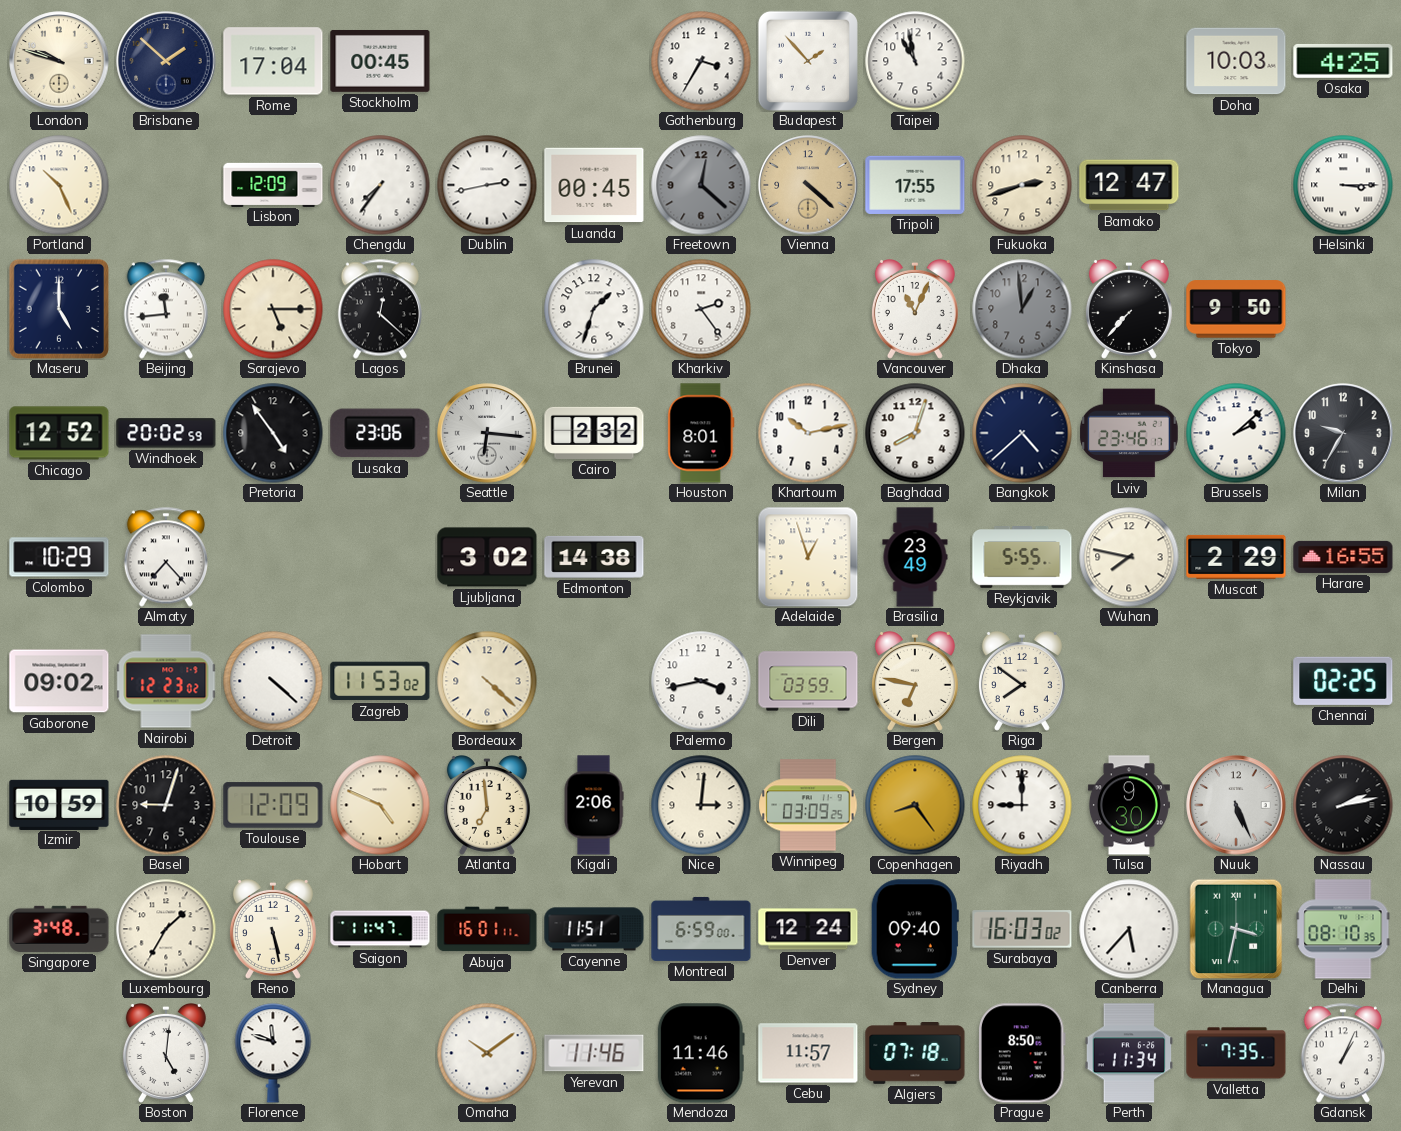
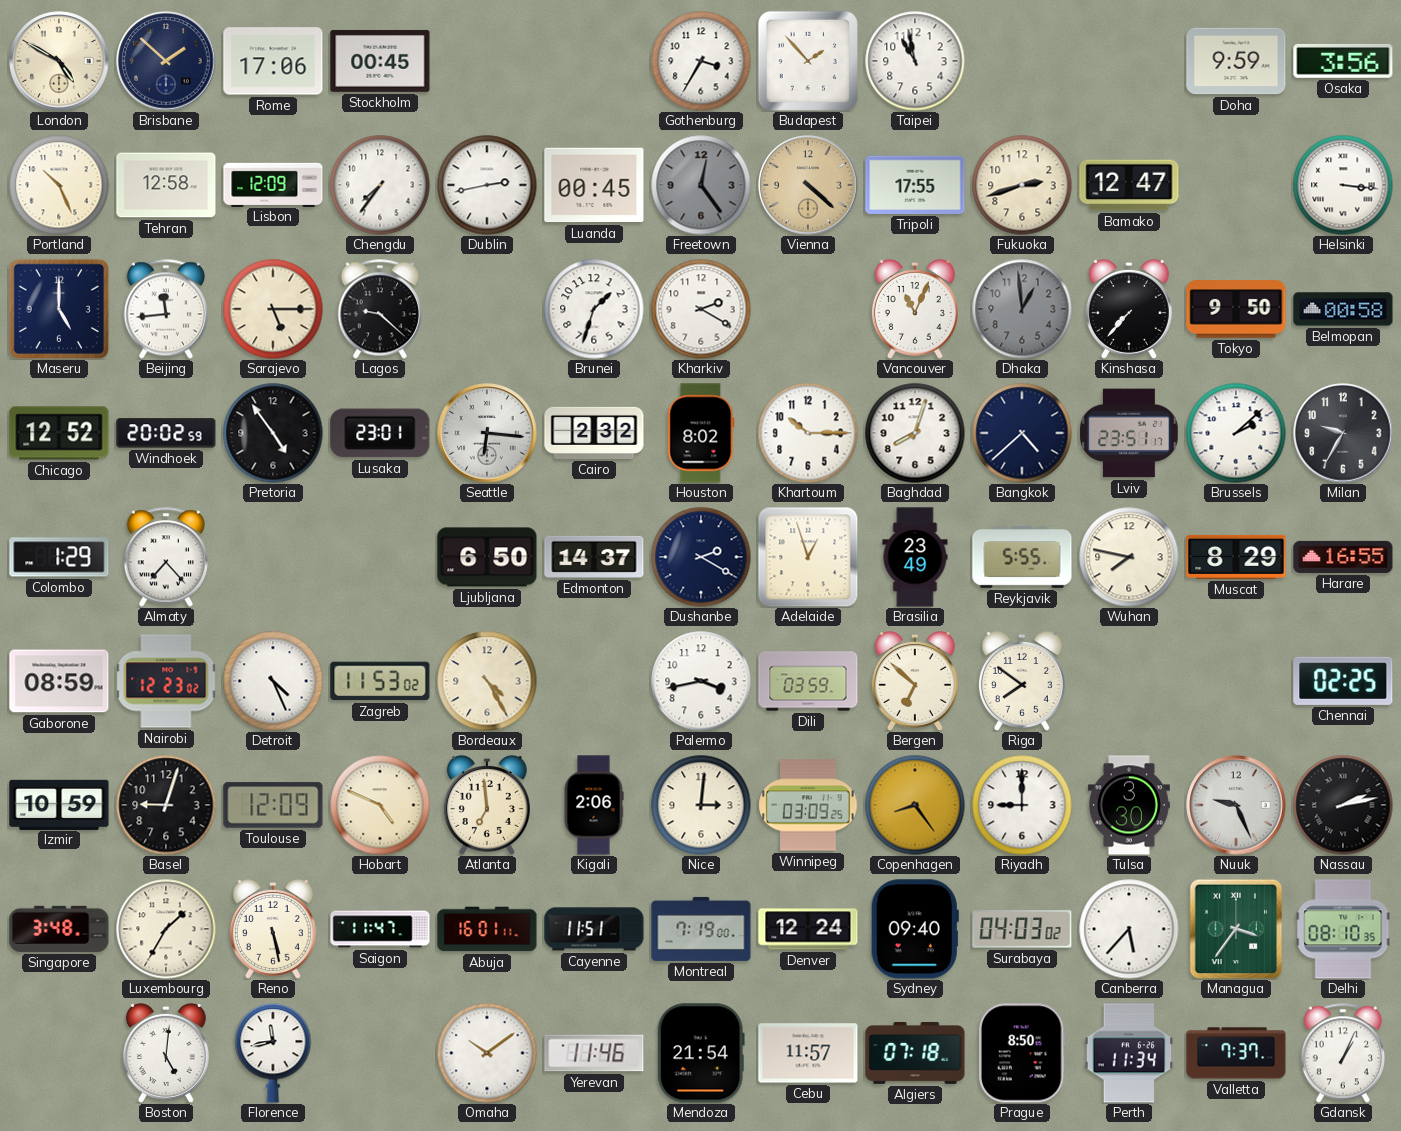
London: 9:48 -> 4:50
Rome: 17:04 -> 17:06
Doha: 10:03 -> 9:59
Osaka: 4:25 -> 3:56
Tehran: none -> 12:58
Freetown: 12:22 -> 12:24
Helsinki: 3:15 -> 3:16
Lagos: 12:22 -> 9:22
Kharkiv: 2:24 -> 2:20
Belmopan: none -> 00:58
Lusaka: 23:06 -> 23:01
Houston: 8:01 -> 8:02
Khartoum: 10:13 -> 10:15
Lviv: 23:46 -> 23:51
Colombo: 10:29 -> 1:29
Ljubljana: 3:02 -> 6:50
Edmonton: 14:38 -> 14:37
Dushanbe: none -> 2:20
Muscat: 2:29 -> 8:29
Gaborone: 09:02 -> 08:59
Detroit: 4:22 -> 4:26
Bordeaux: 4:22 -> 4:25
Bergen: 6:47 -> 6:52
Tulsa: 9:30 -> 3:30
Nuuk: 5:26 -> 9:26
Montreal: 6:59 -> 7:19
Surabaya: 16:03 -> 04:03
Managua: 3:32 -> 3:36
Florence: 11:48 -> 11:43
Mendoza: 11:46 -> 21:54
Valletta: 7:35 -> 7:37
